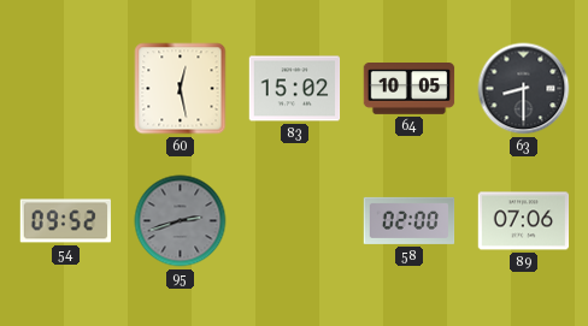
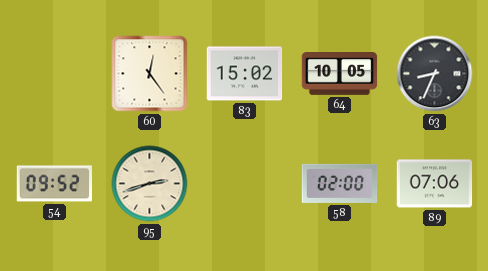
60: 12:28 -> 12:24
63: 8:30 -> 8:34
95 dial: grey -> cream
